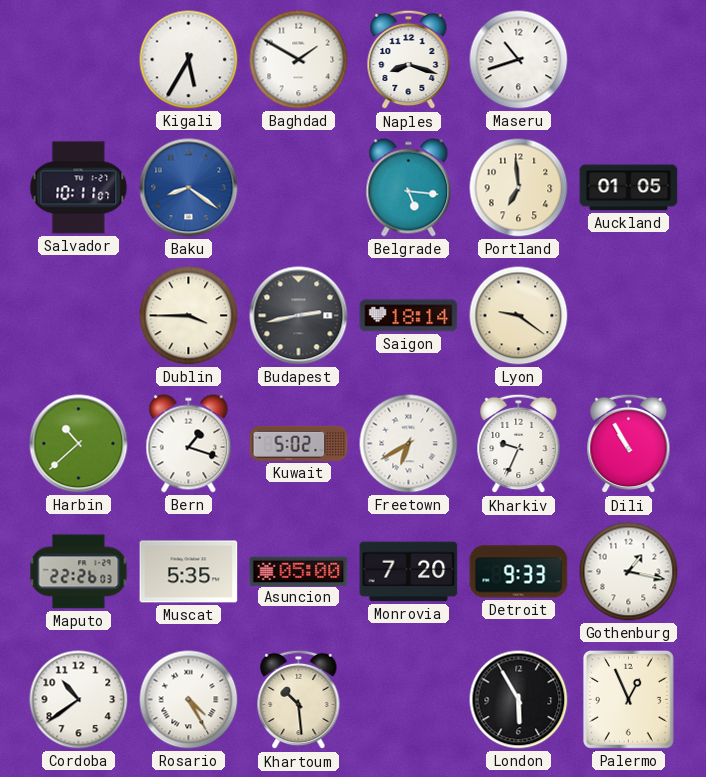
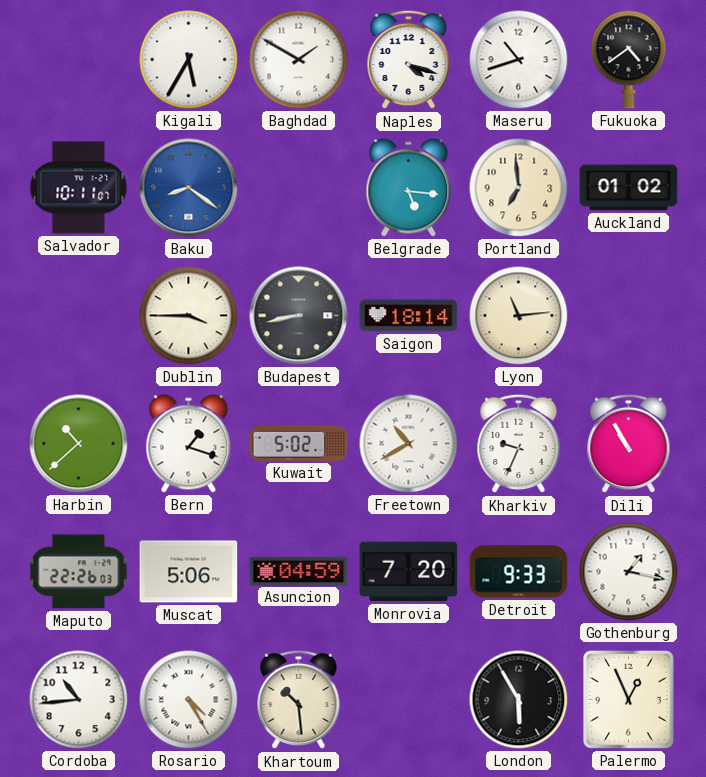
Naples: 8:18 -> 4:18
Fukuoka: none -> 4:39
Auckland: 01:05 -> 01:02
Budapest: 2:43 -> 8:43
Lyon: 9:21 -> 11:14
Freetown: 6:40 -> 10:40
Muscat: 5:35 -> 5:06
Asuncion: 05:00 -> 04:59
Cordoba: 10:39 -> 10:44
